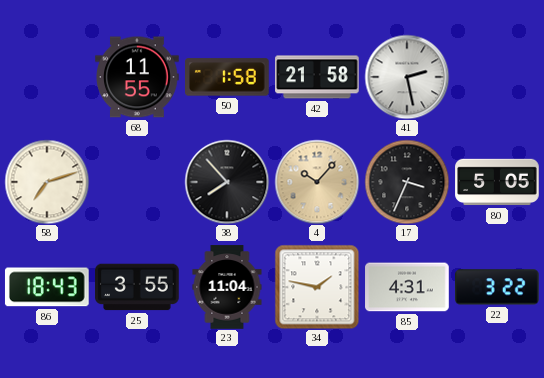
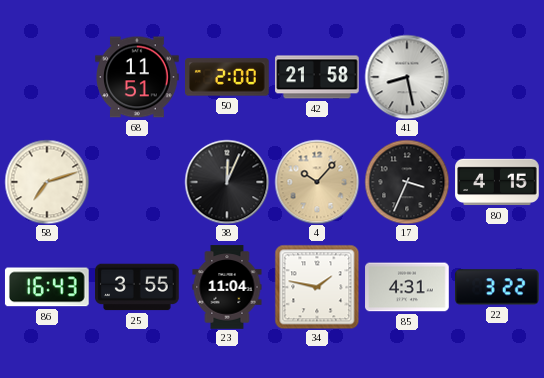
68: 11:55 -> 11:51
50: 1:58 -> 2:00
41: 2:28 -> 8:28
38: 7:53 -> 12:04
80: 5:05 -> 4:15
86: 18:43 -> 16:43
